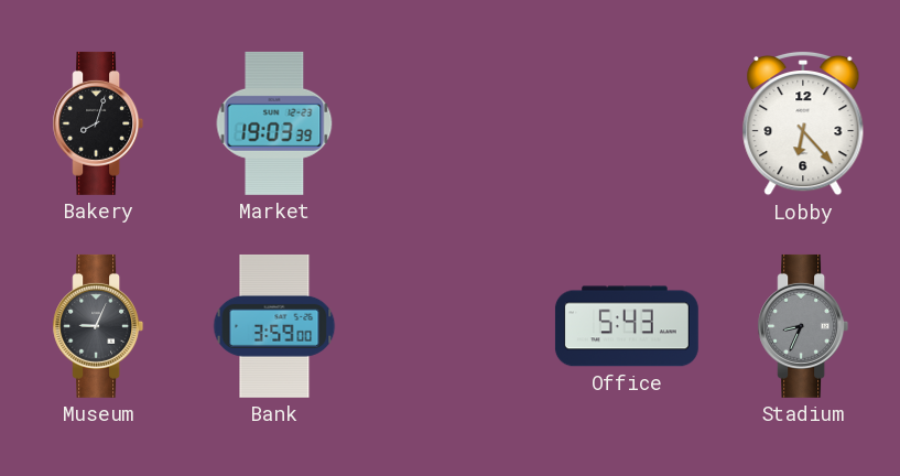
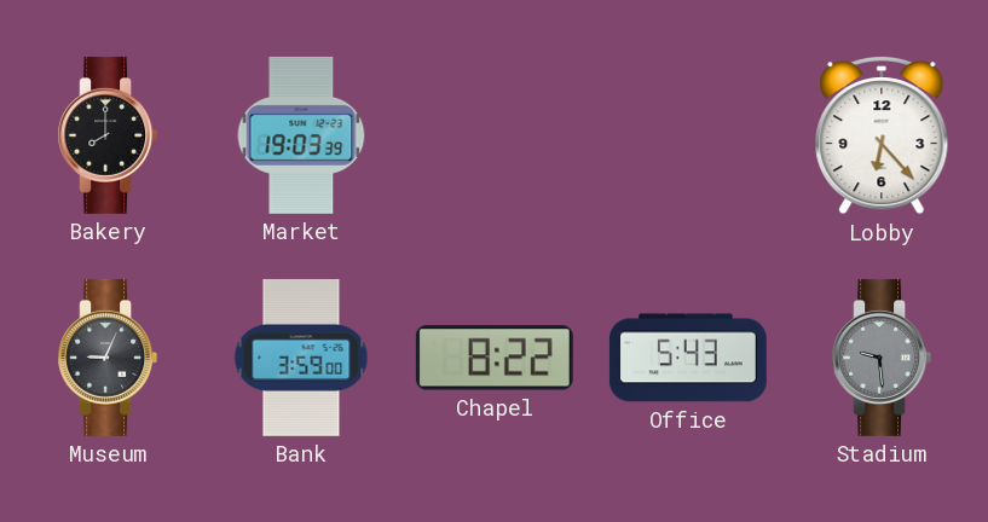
Bakery: 8:03 -> 8:00
Chapel: none -> 8:22
Stadium: 8:34 -> 9:29
